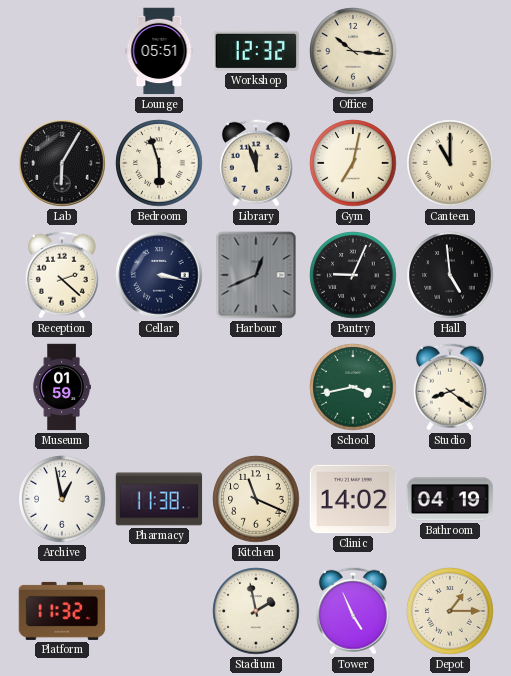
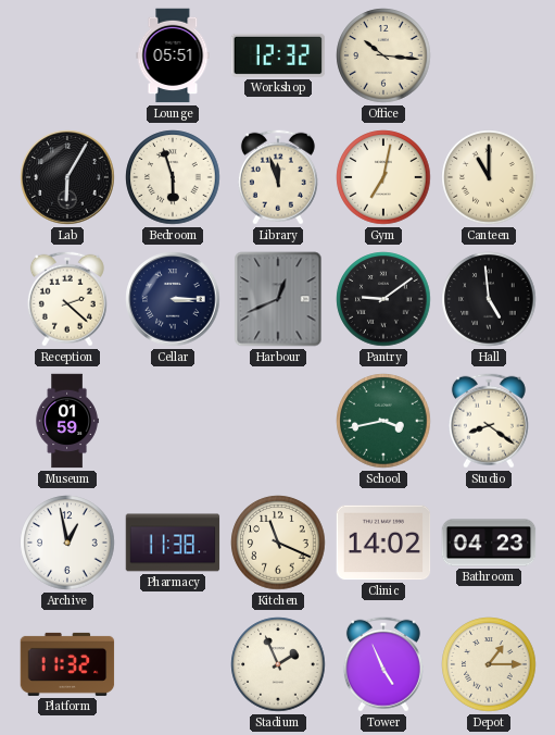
Cellar: 3:17 -> 3:15
Pantry: 9:04 -> 9:09
Bathroom: 04:19 -> 04:23
Stadium: 1:58 -> 1:56
